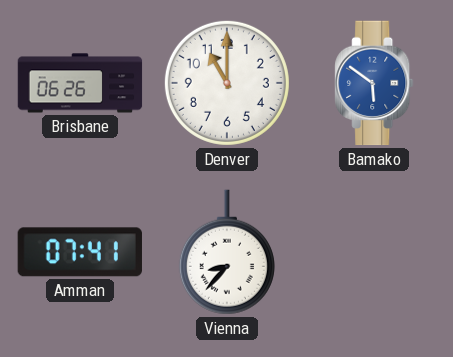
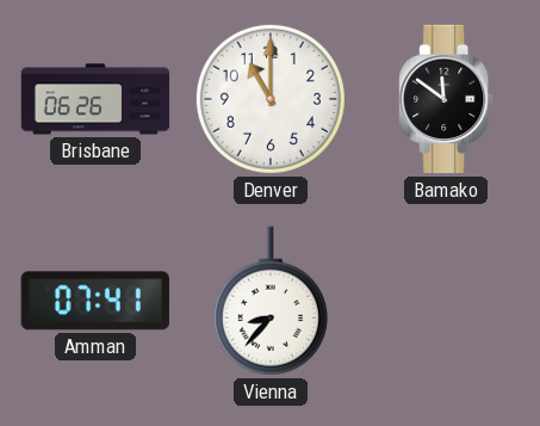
Bamako: 5:51 -> 11:51
Bamako dial: blue -> black
